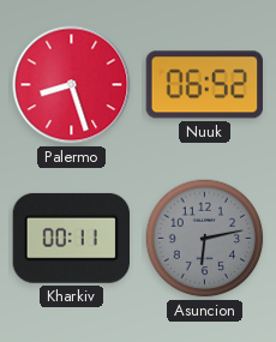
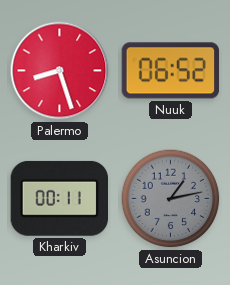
Asuncion: 6:13 -> 1:13
